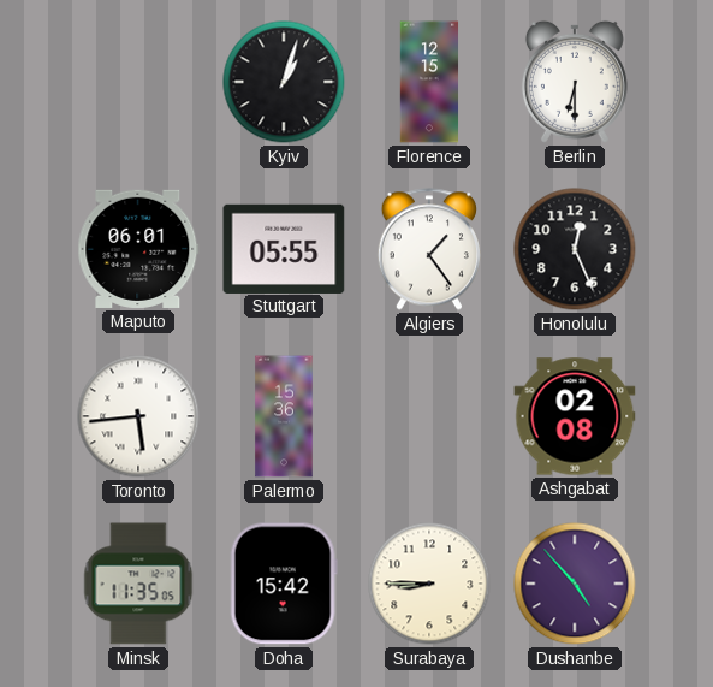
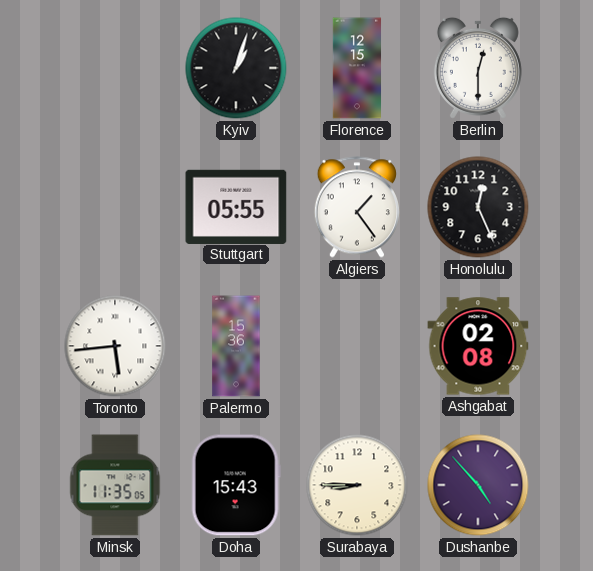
Berlin: 6:30 -> 12:30
Maputo: 06:01 -> none
Doha: 15:42 -> 15:43
